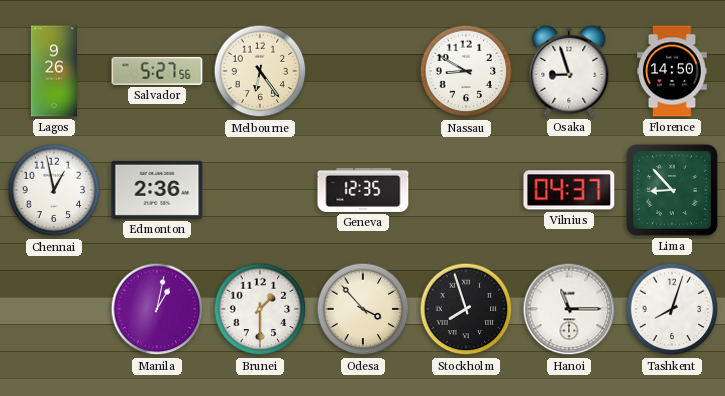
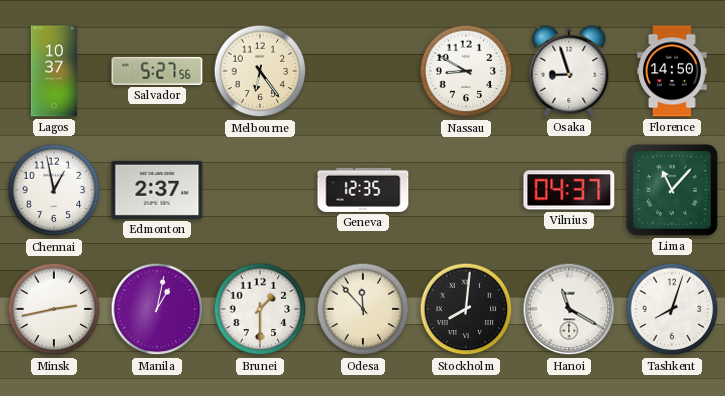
Lagos: 9:26 -> 10:37
Edmonton: 2:36 -> 2:37
Lima: 8:53 -> 11:07
Minsk: none -> 2:43
Odesa: 3:53 -> 11:53
Stockholm: 7:57 -> 8:01
Hanoi: 11:15 -> 11:20
